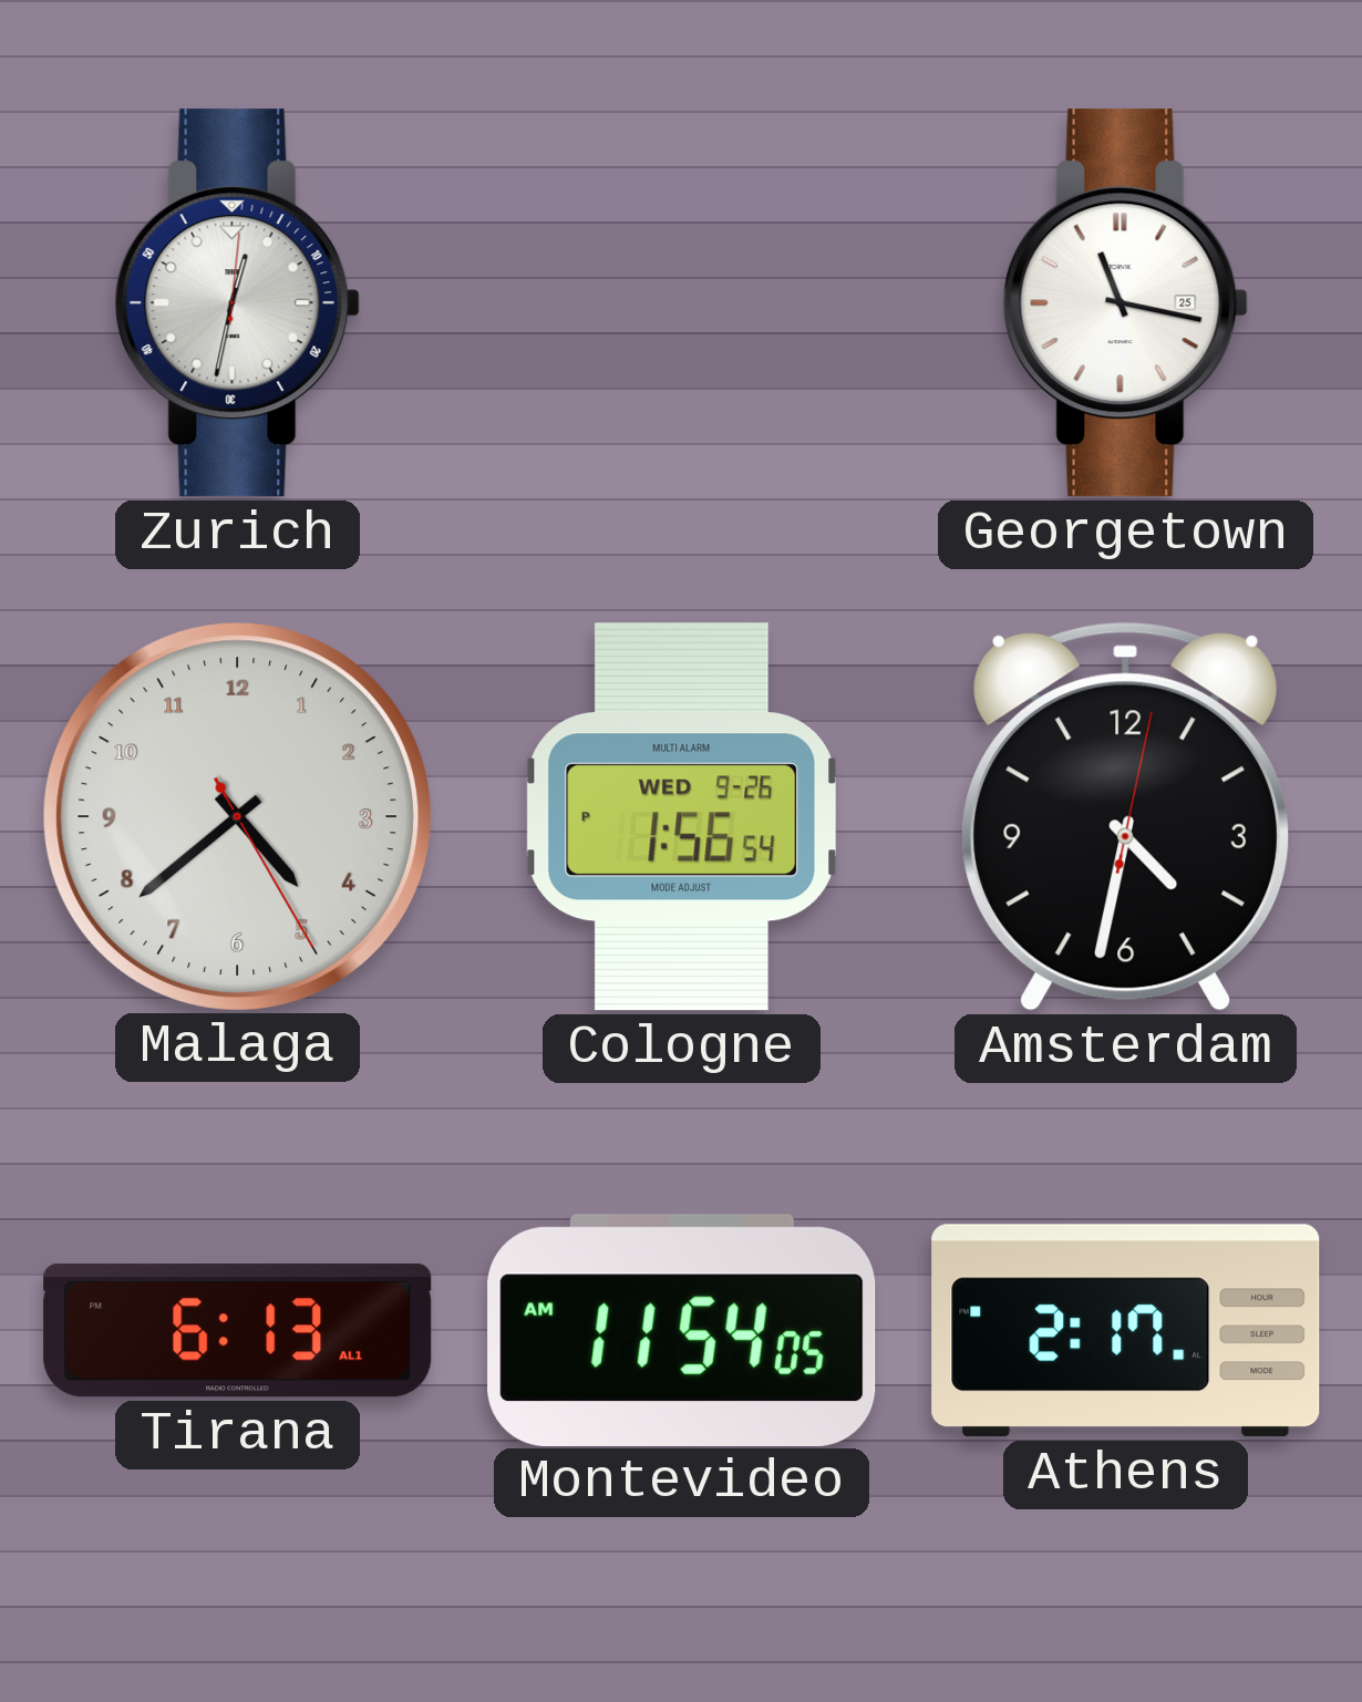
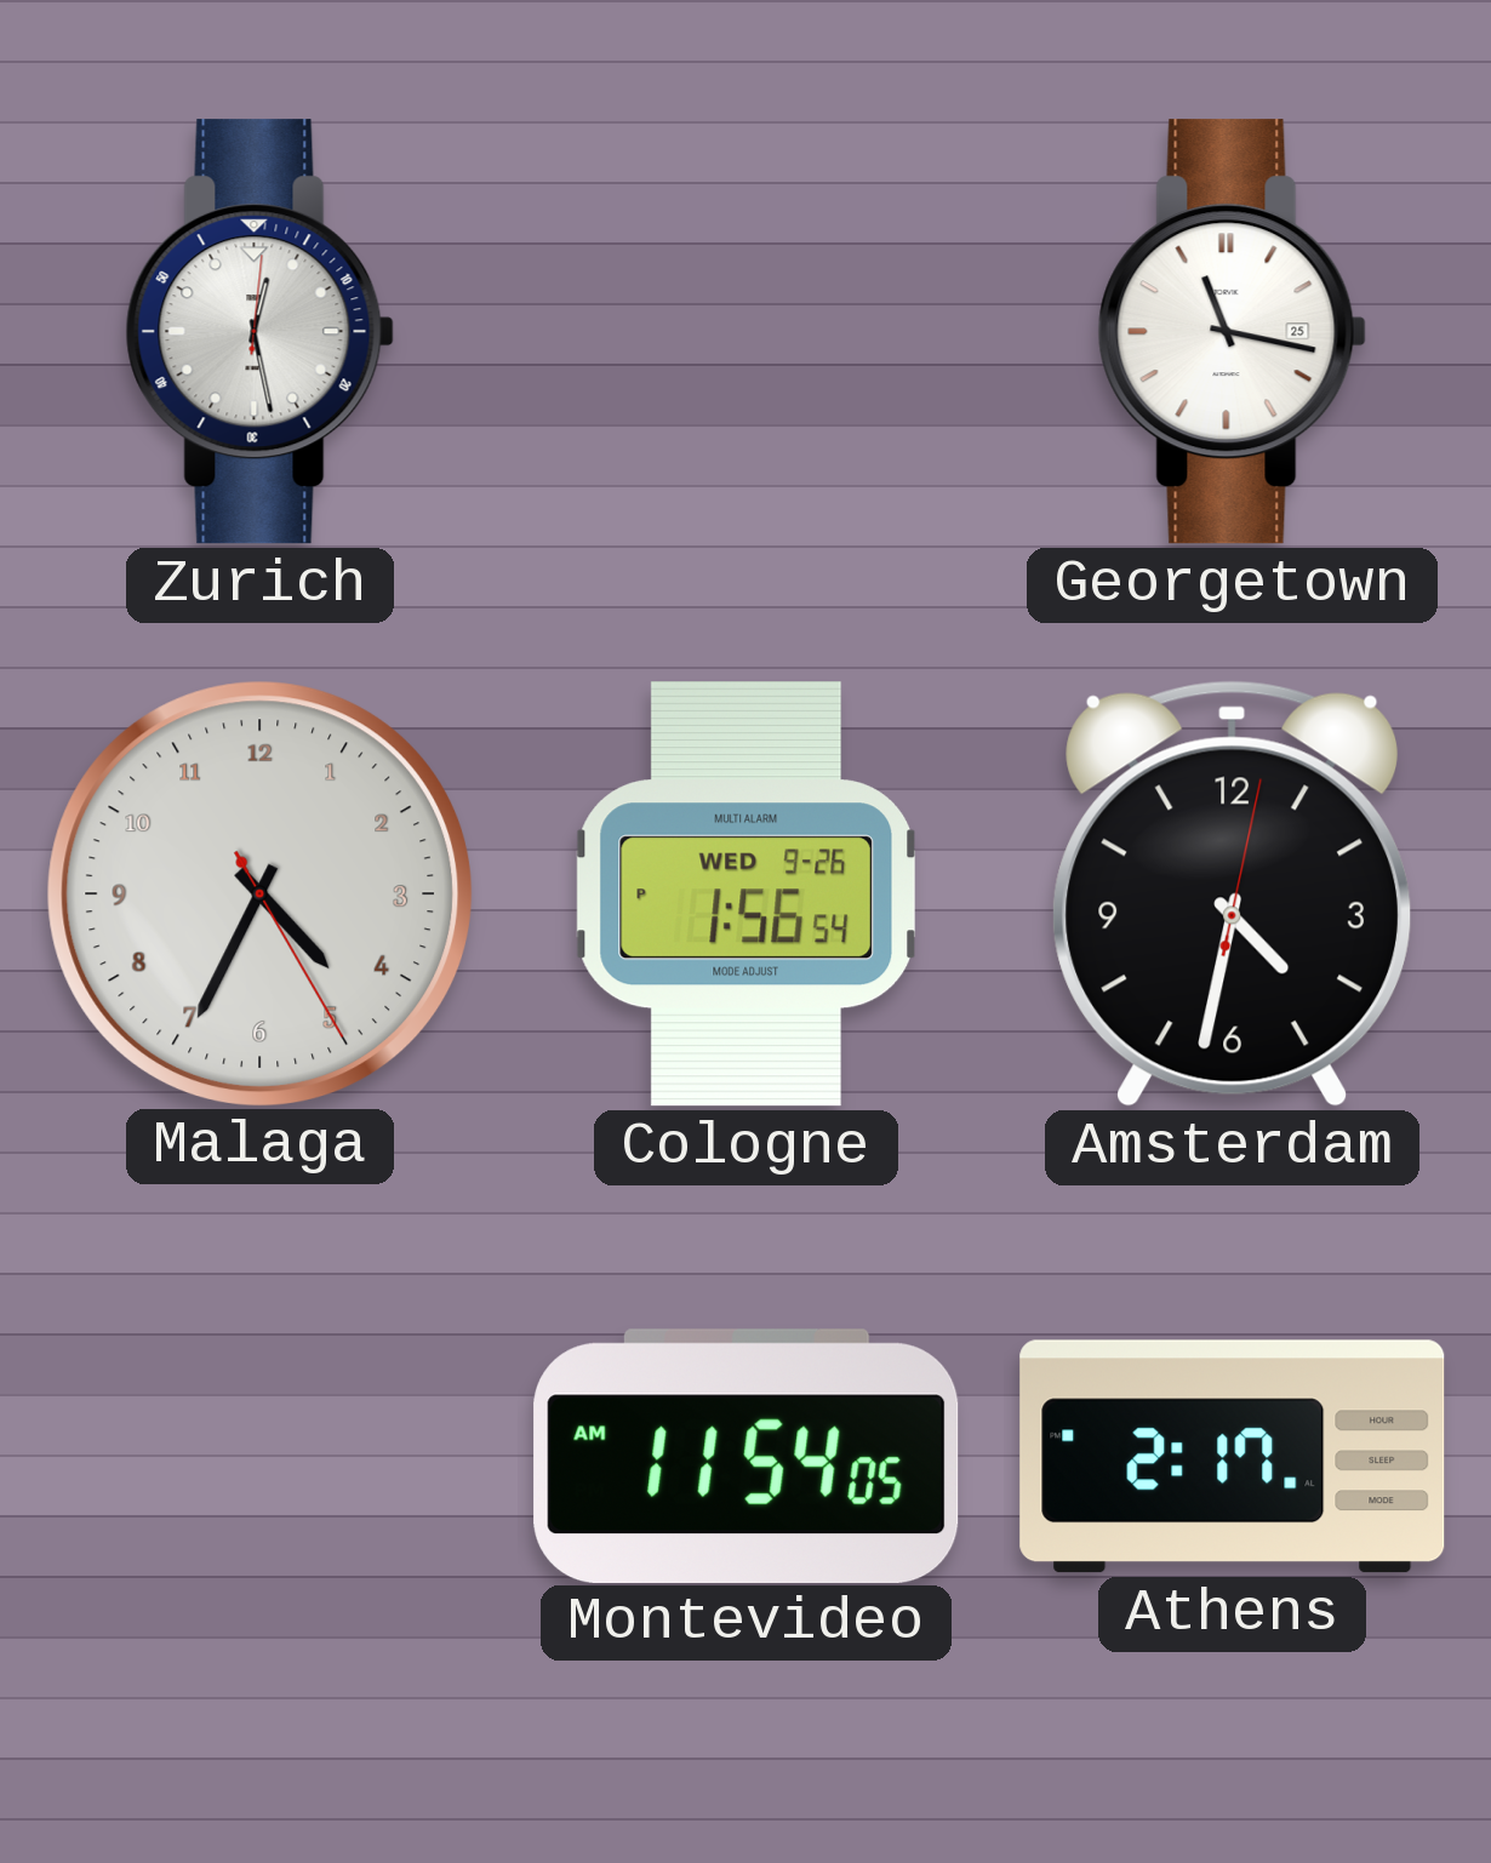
Zurich: 12:32 -> 12:28
Malaga: 4:38 -> 4:34
Tirana: 6:13 -> none
